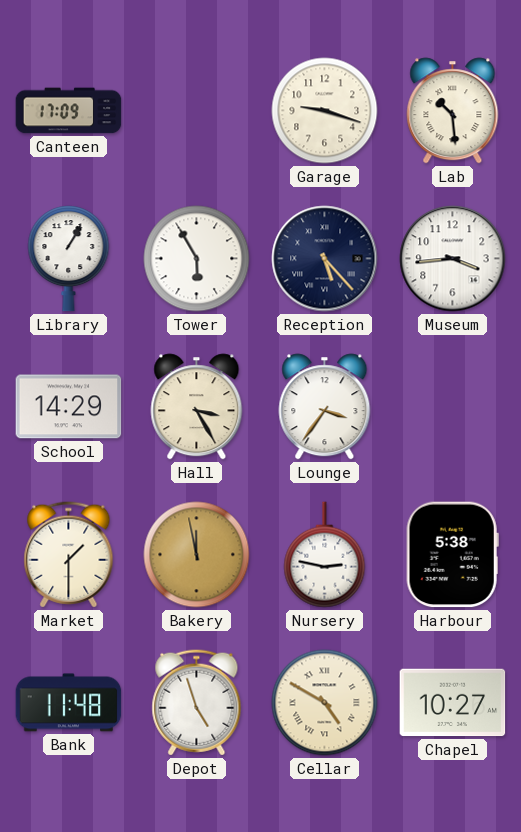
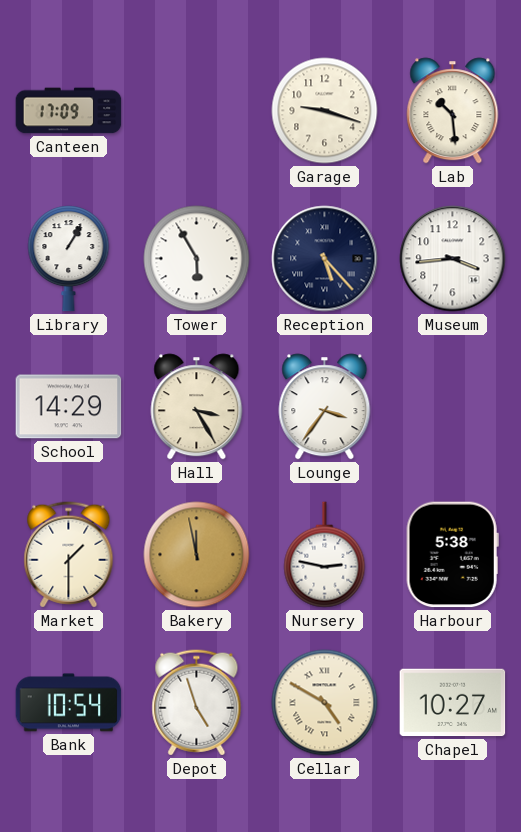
Bank: 11:48 -> 10:54
